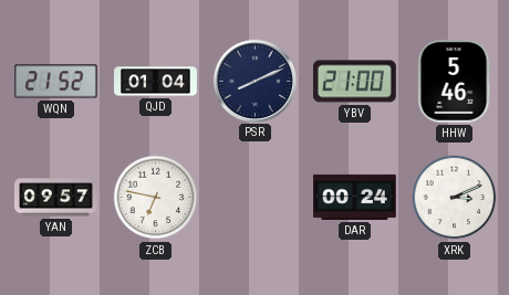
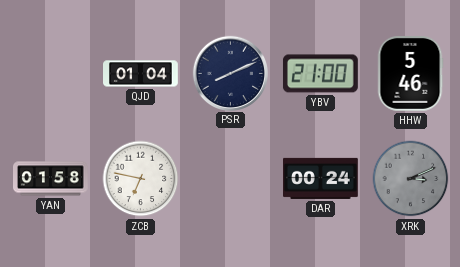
WQN: 21:52 -> none
YAN: 09:57 -> 01:58
XRK dial: white -> grey
